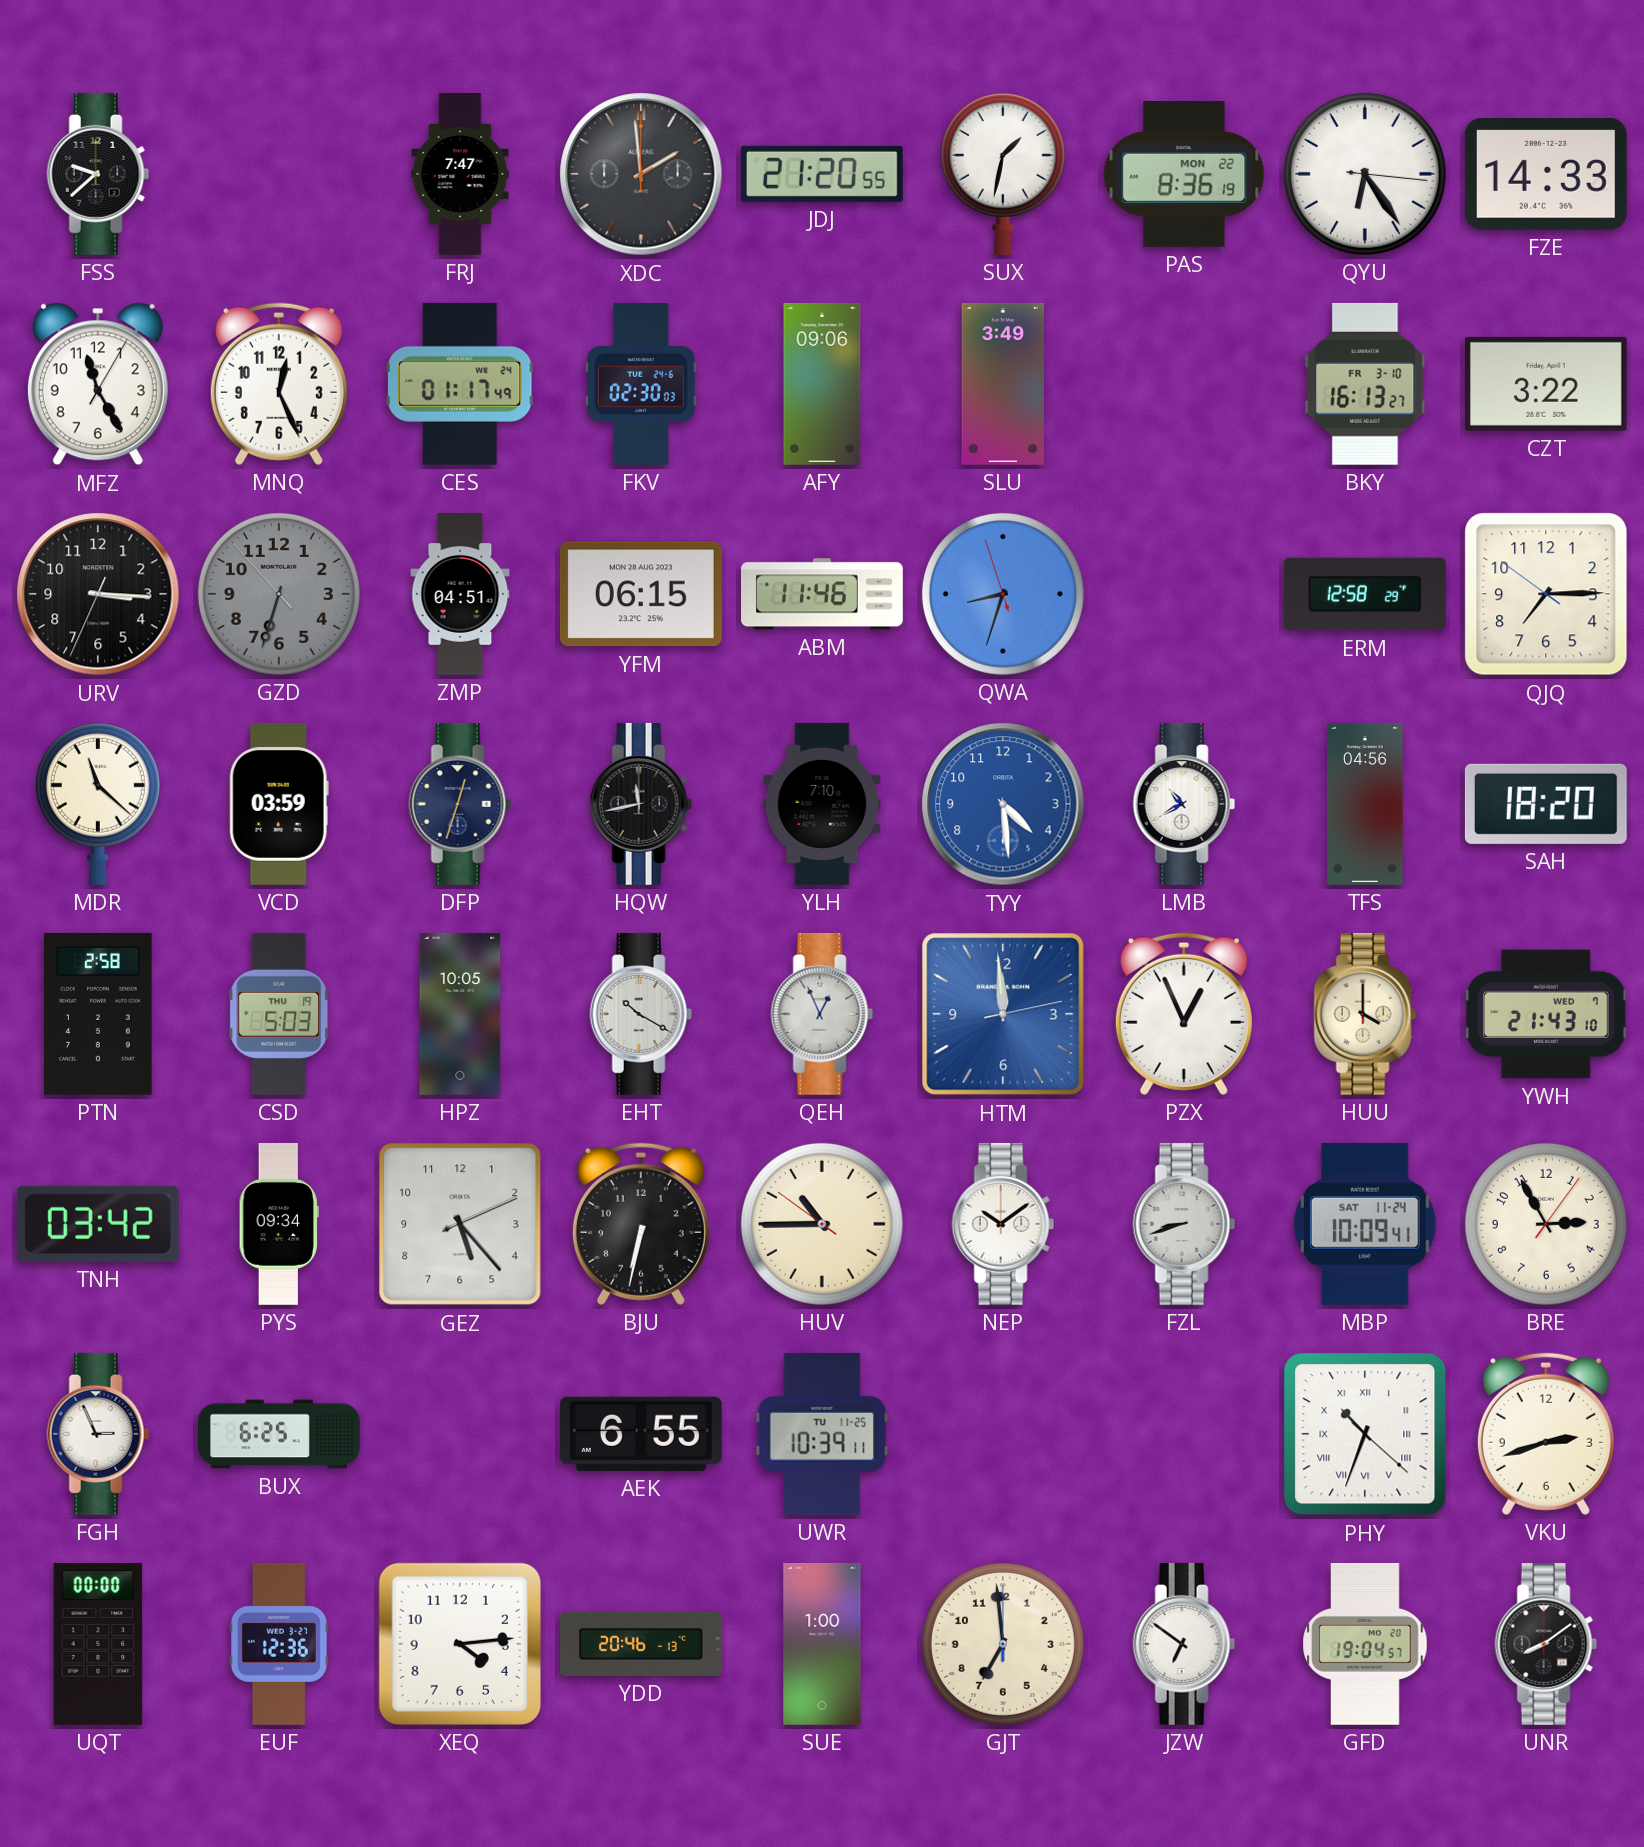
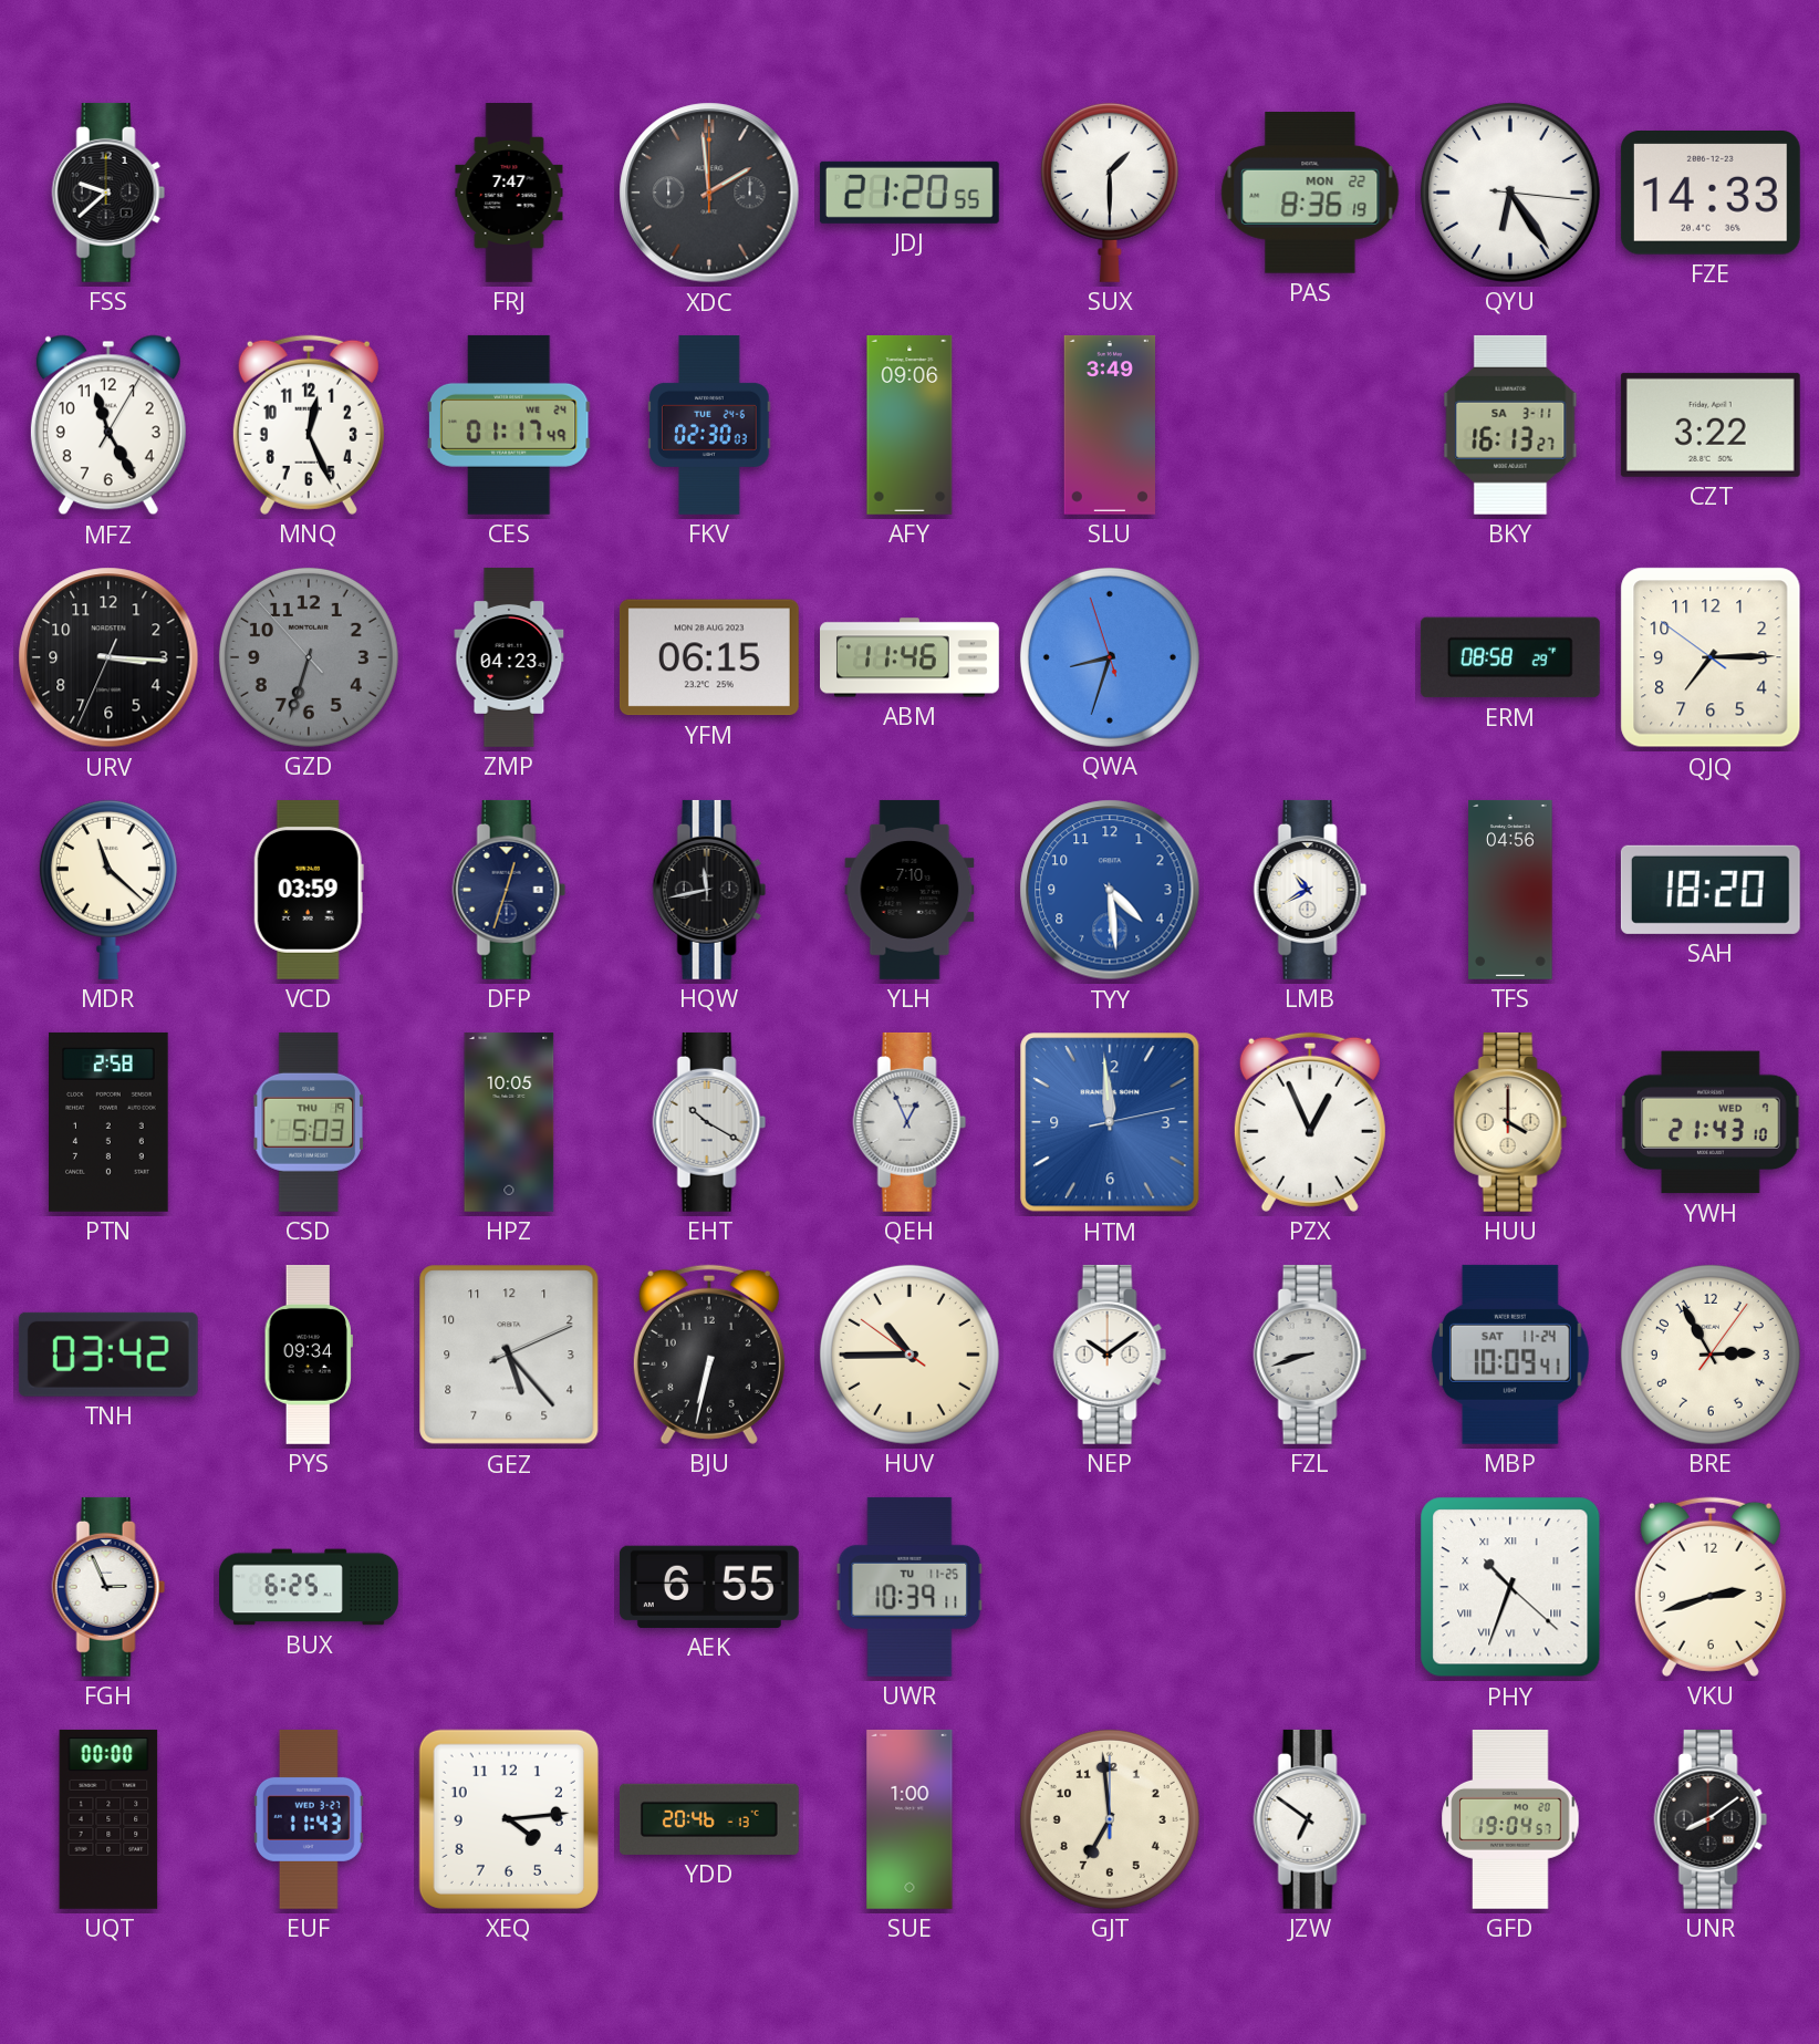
SUX: 1:32 -> 1:30
BKY date: FR 3-10 -> SA 3-11
ZMP: 04:51 -> 04:23
ERM: 12:58 -> 08:58
EUF: 12:36 -> 11:43
